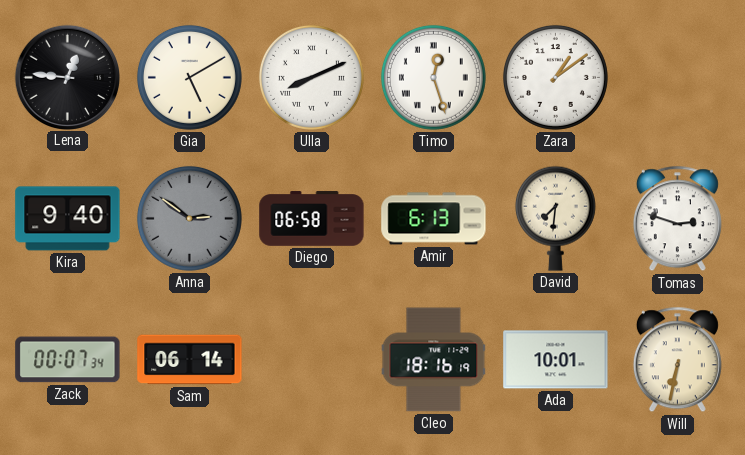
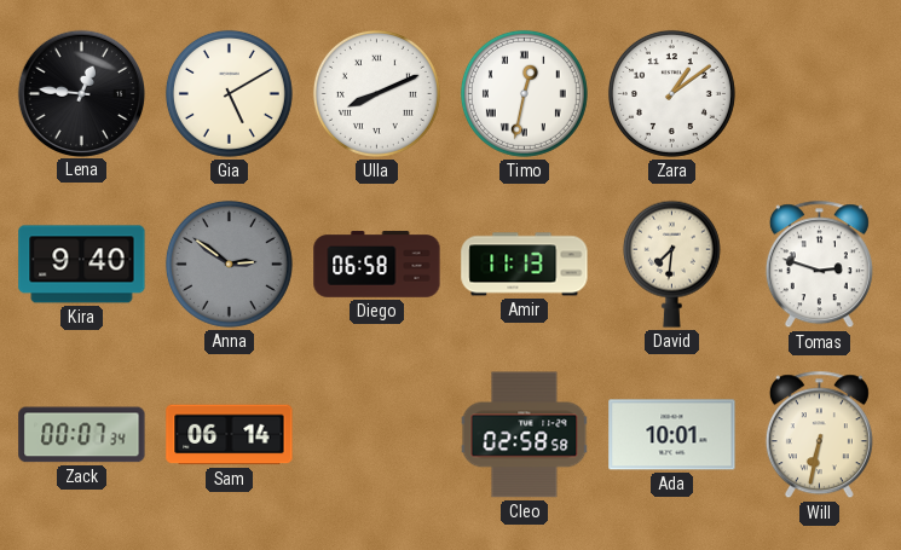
Timo: 12:27 -> 12:32
Amir: 6:13 -> 11:13
Cleo: 18:16 -> 02:58
